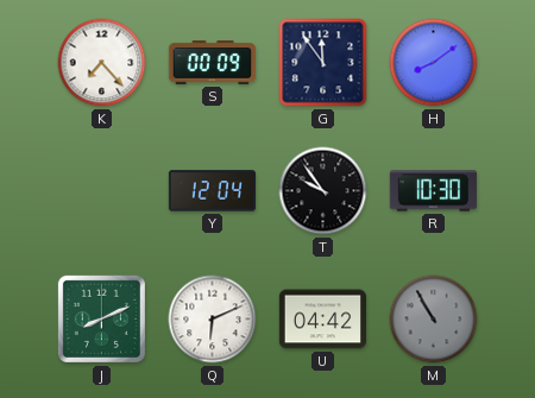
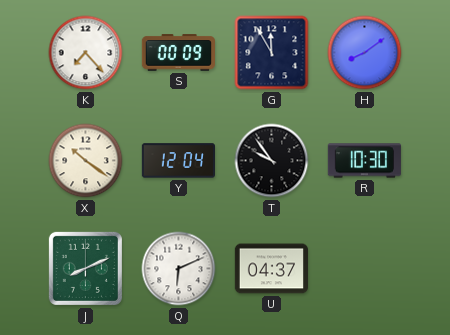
G: 11:54 -> 11:55
X: none -> 10:21
U: 04:42 -> 04:37
M: 10:55 -> none
